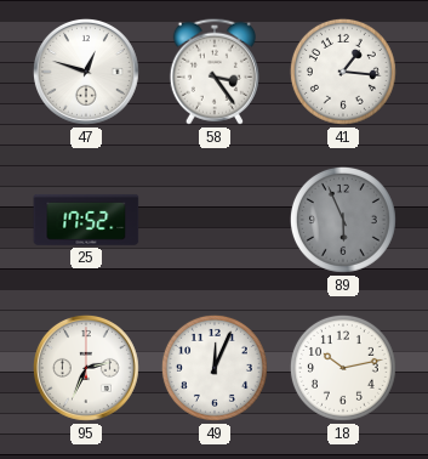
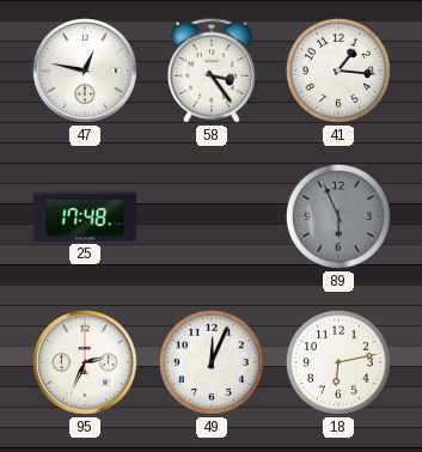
47: 12:48 -> 12:47
25: 17:52 -> 17:48
18: 10:13 -> 6:13
